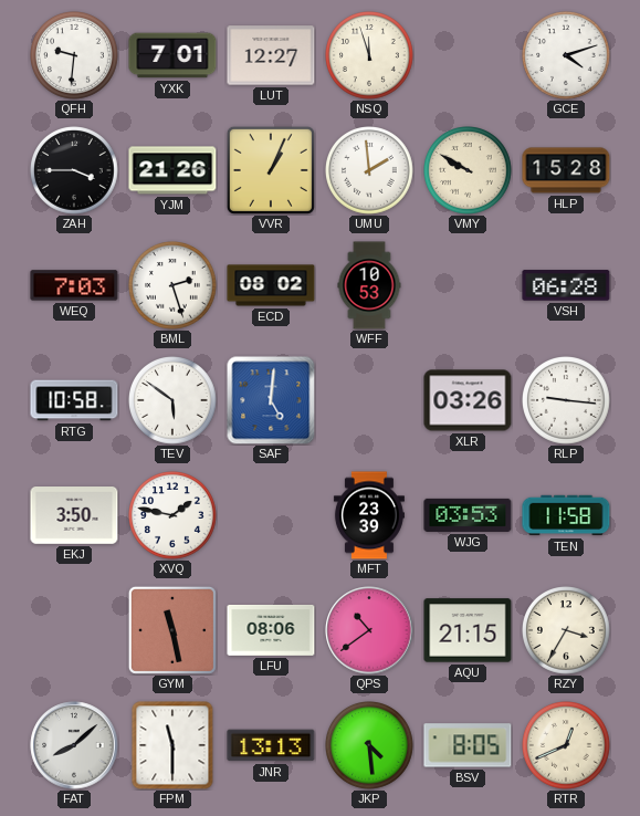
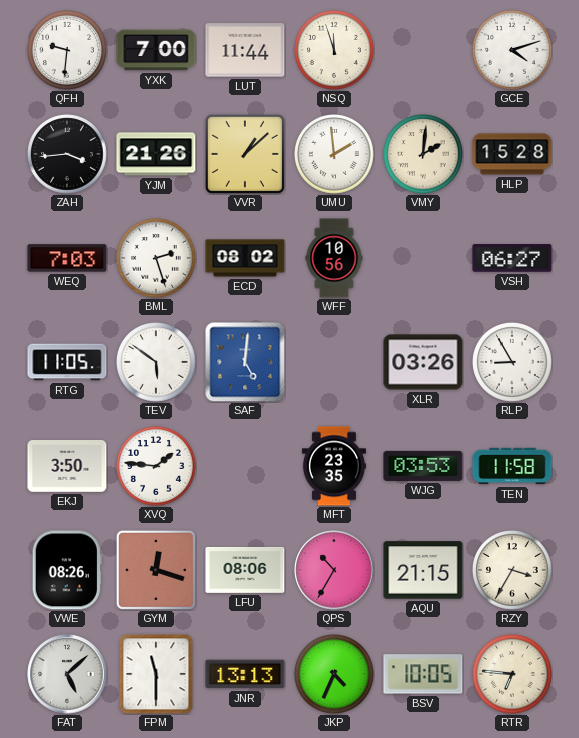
YXK: 7:01 -> 7:00
LUT: 12:27 -> 11:44
ZAH: 3:45 -> 3:44
VVR: 1:04 -> 1:08
VMY: 9:50 -> 2:01
WFF: 10:53 -> 10:56
VSH: 06:28 -> 06:27
RTG: 10:58 -> 11:05
RLP: 9:16 -> 8:55
XVQ: 1:47 -> 1:46
MFT: 23:39 -> 23:35
VWE: none -> 08:26
GYM: 11:28 -> 12:18
QPS: 10:39 -> 10:35
FAT: 8:08 -> 5:08
JKP: 4:29 -> 4:34
BSV: 8:05 -> 10:05
RTR: 12:41 -> 6:46
